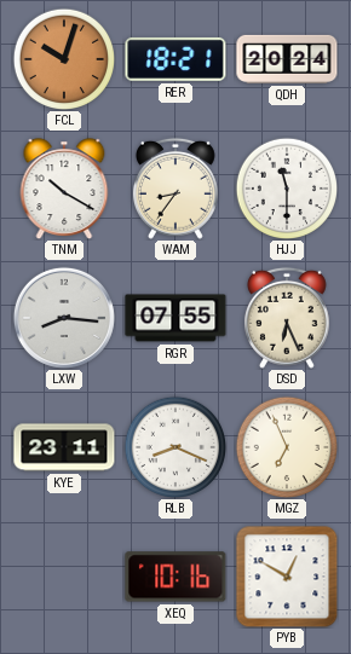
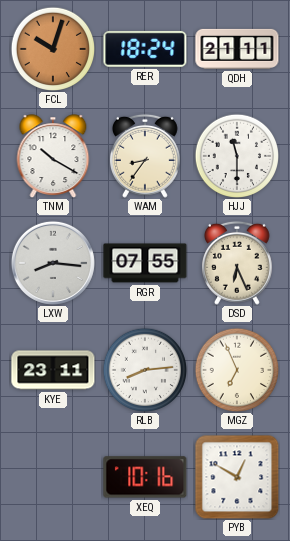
RER: 18:21 -> 18:24
QDH: 20:24 -> 21:11
RLB: 8:19 -> 8:14
